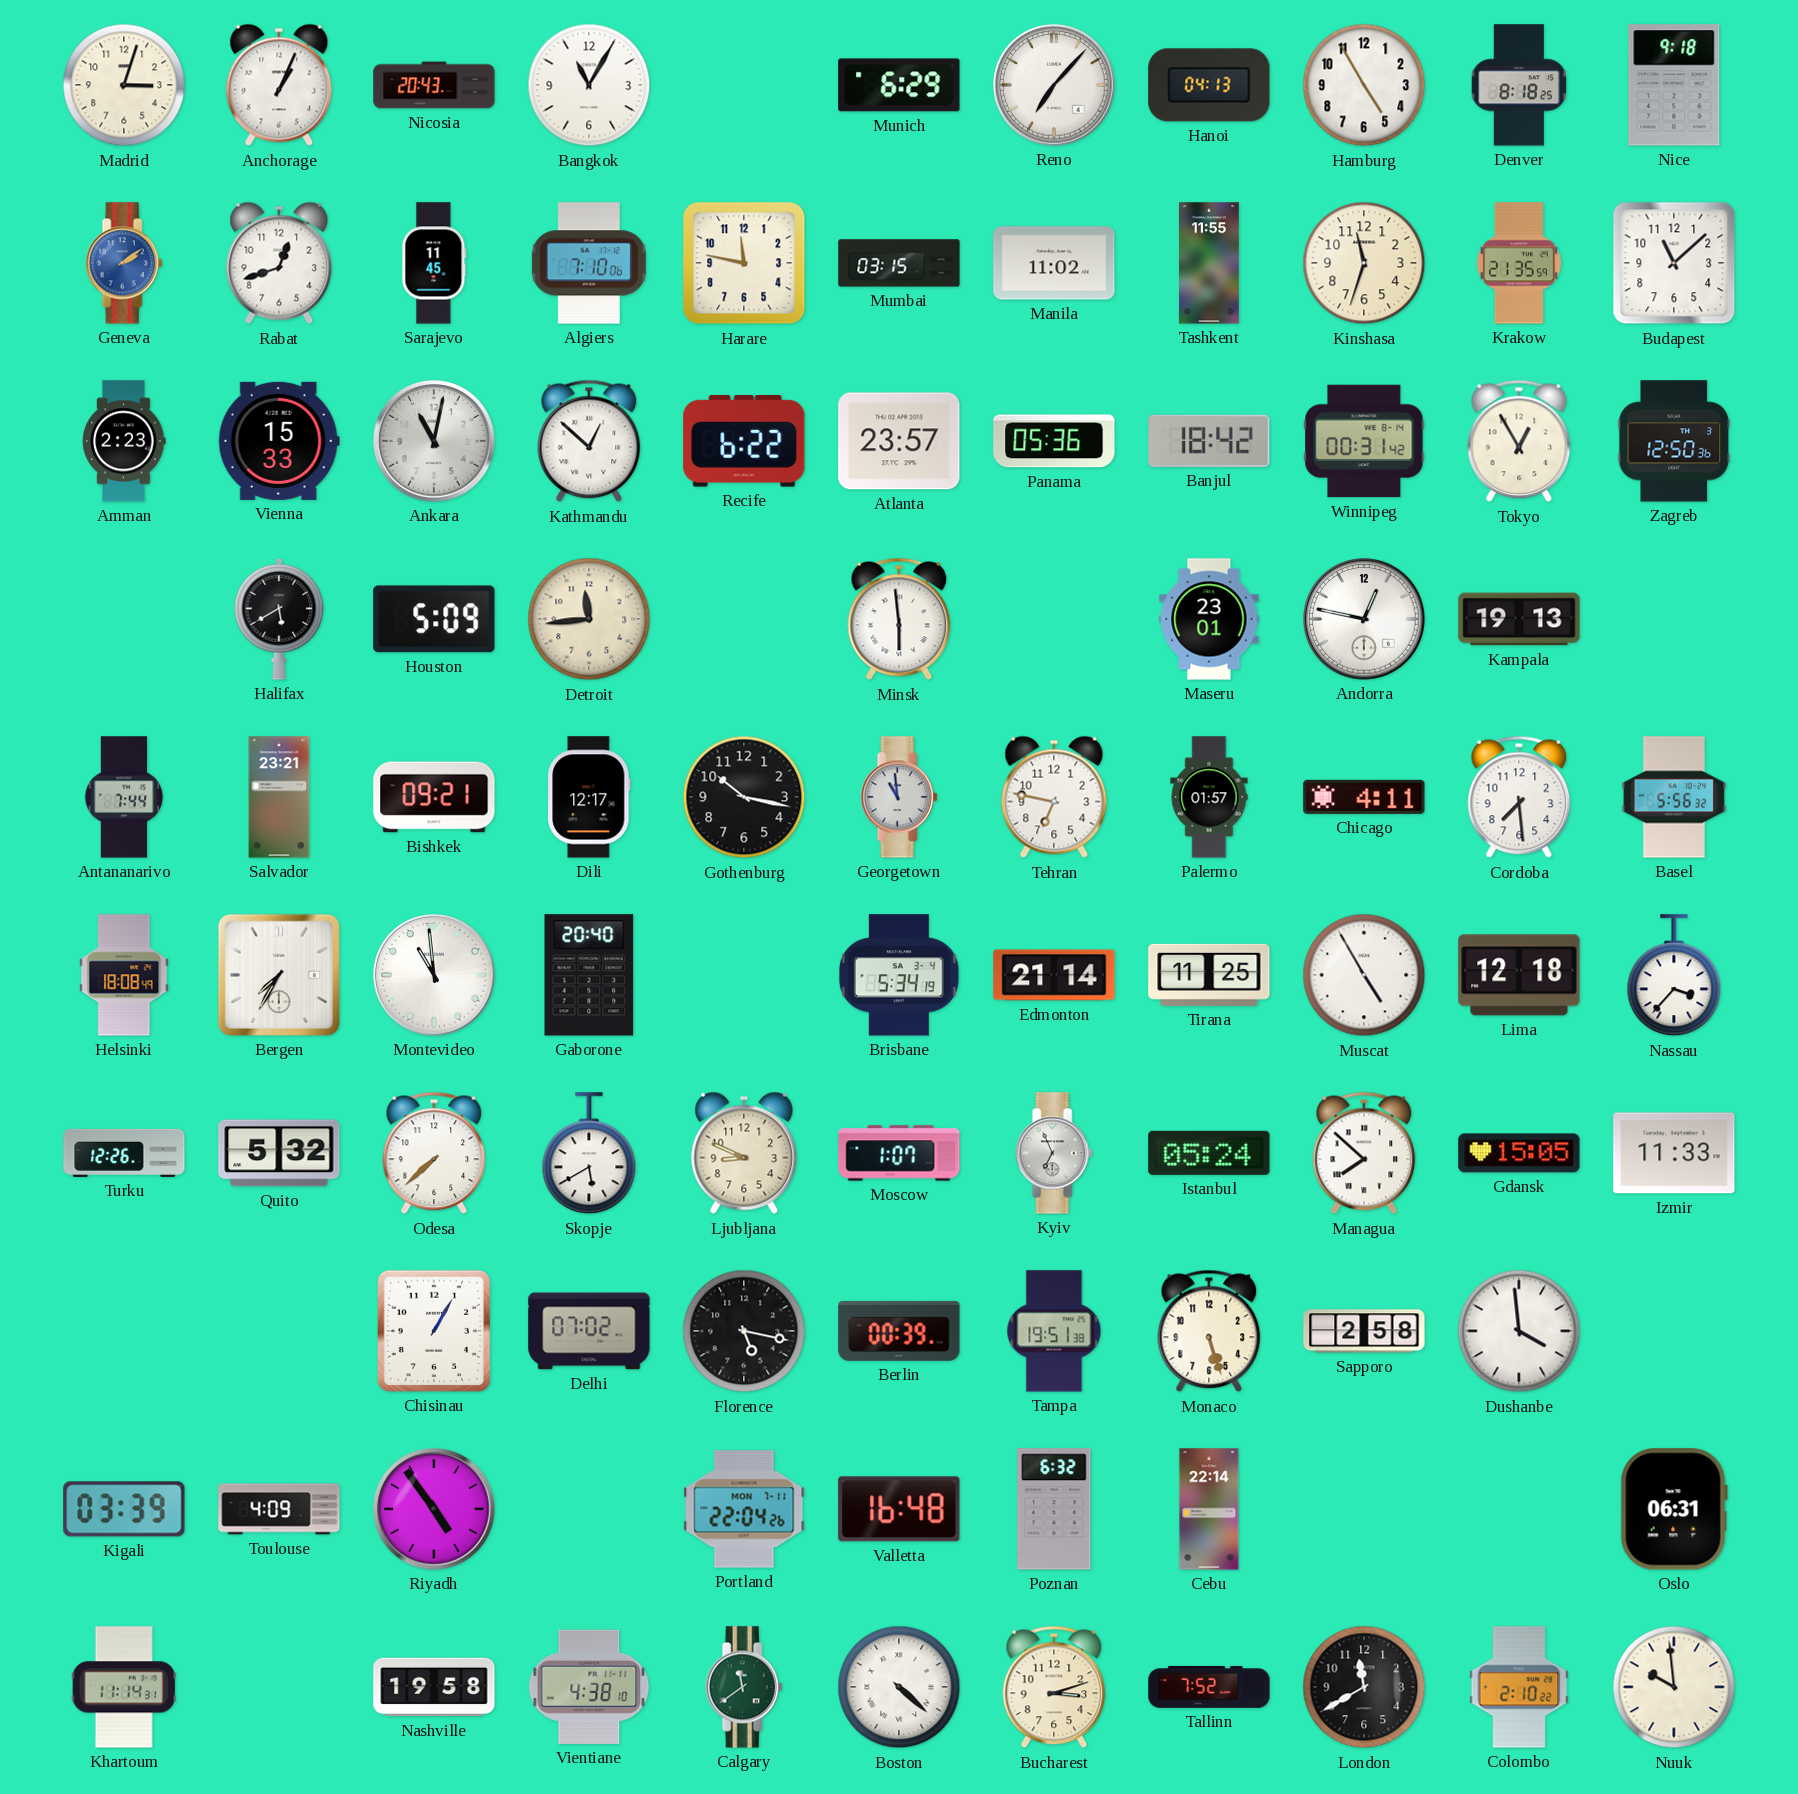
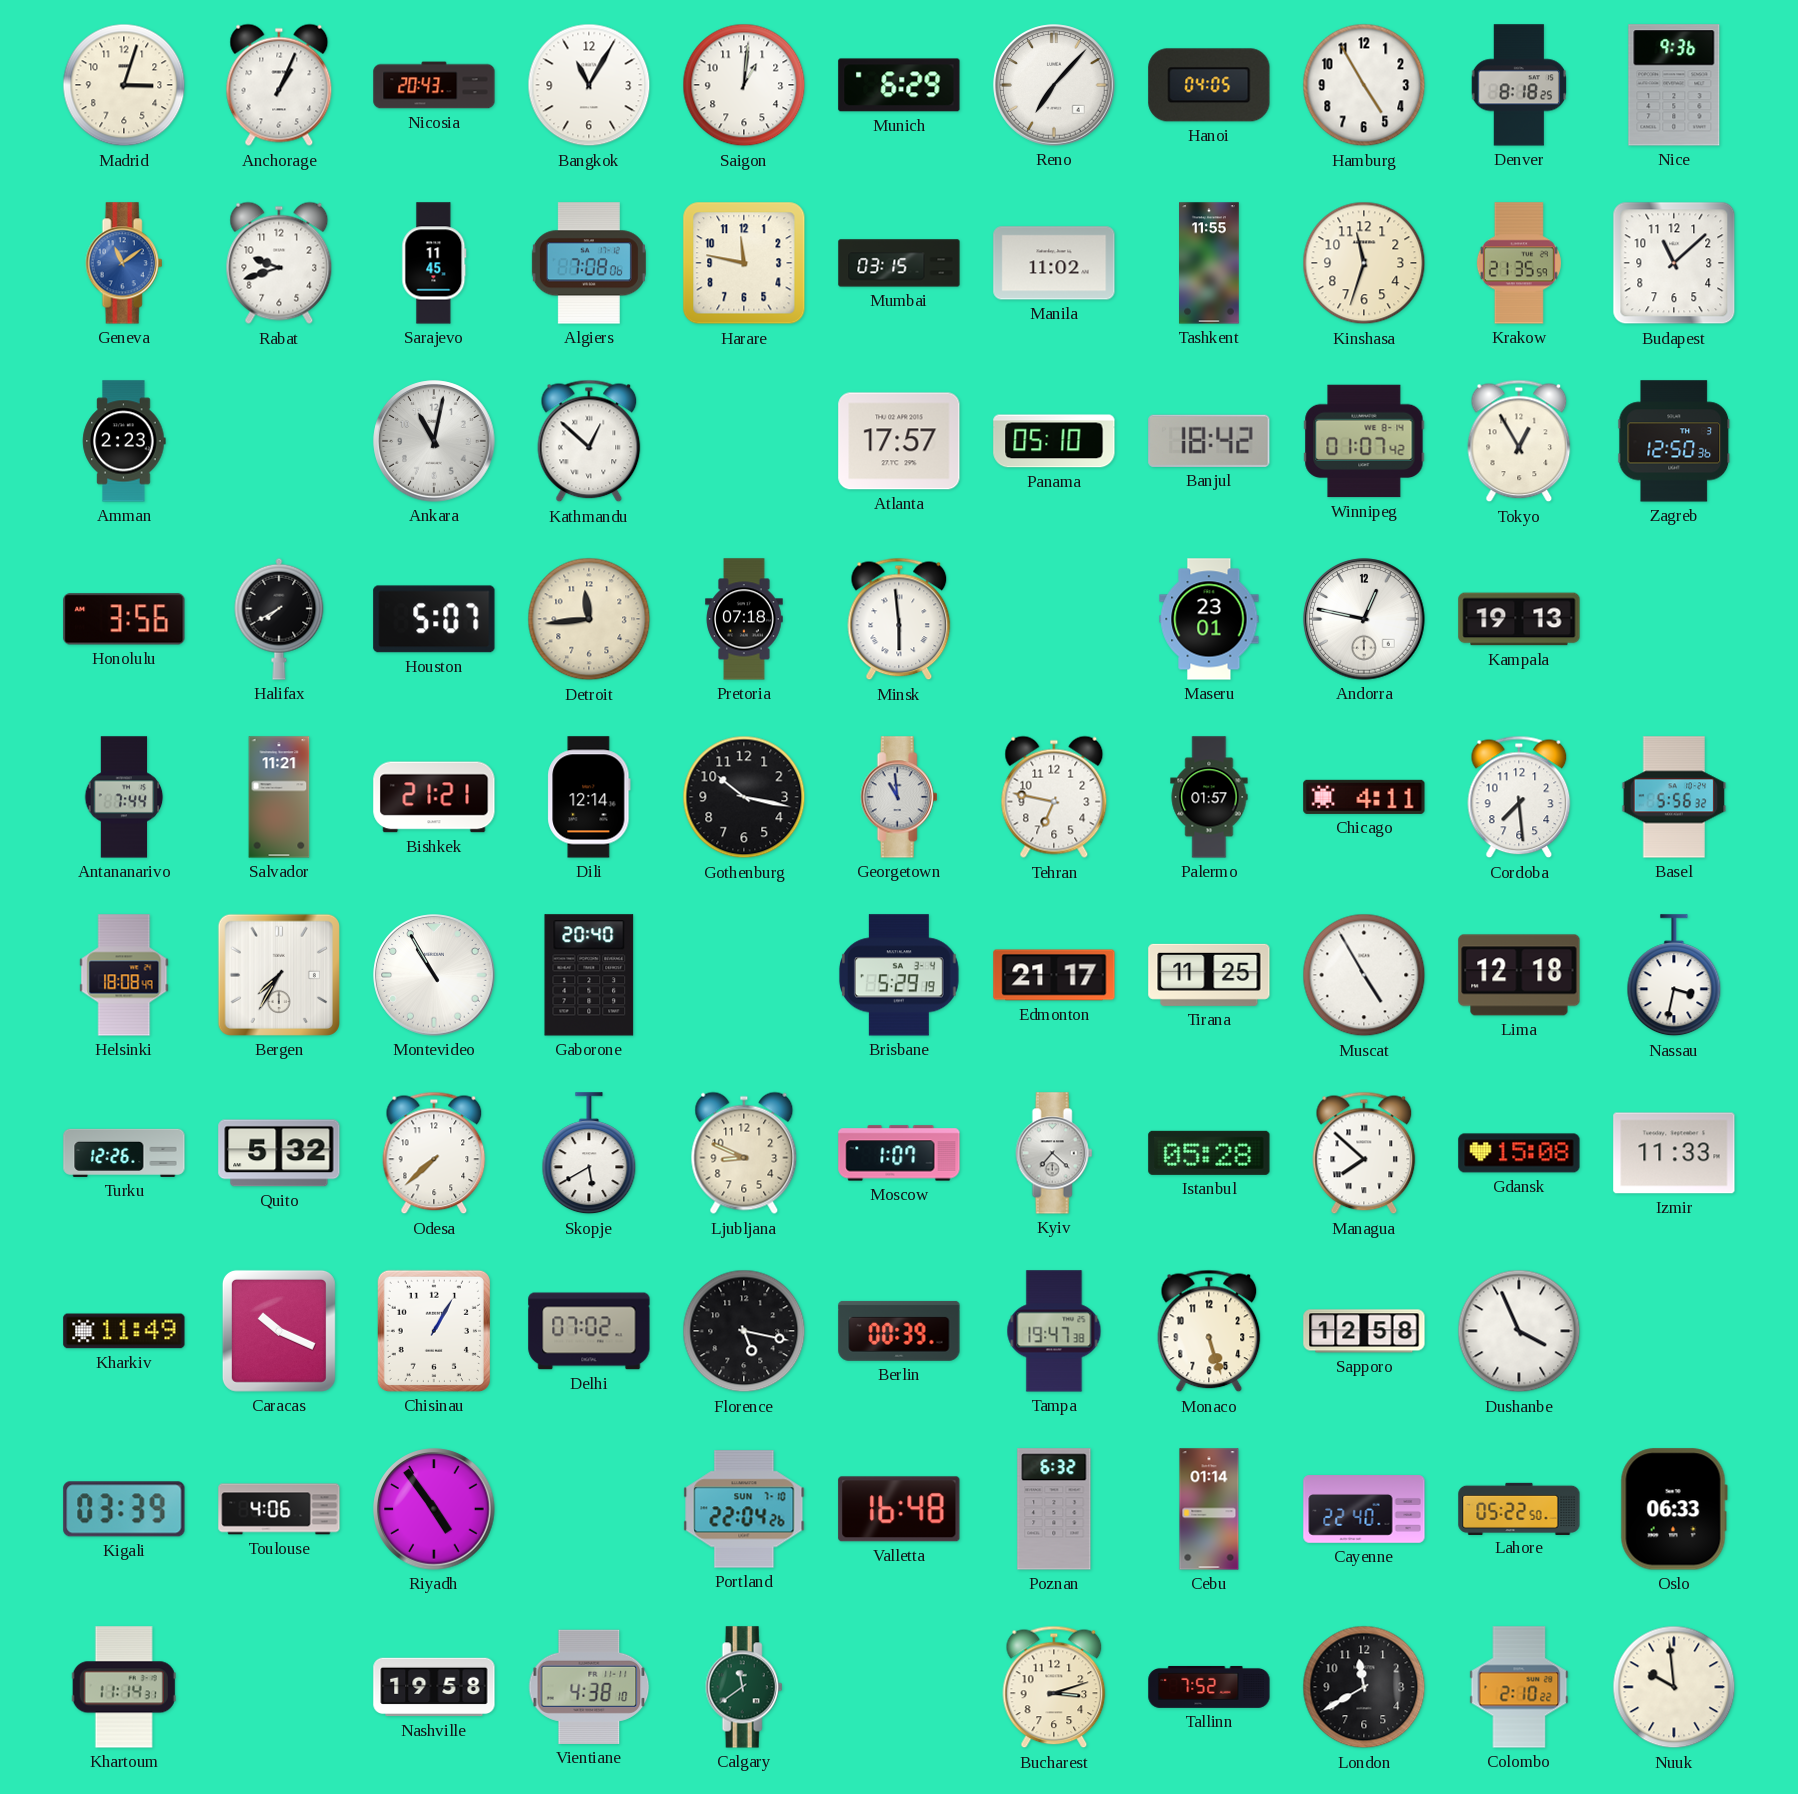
Saigon: none -> 1:01
Hanoi: 04:13 -> 04:05
Nice: 9:18 -> 9:36
Geneva: 2:09 -> 11:09
Rabat: 12:42 -> 9:42
Algiers: 7:10 -> 7:08
Vienna: 15:33 -> none
Recife: 6:22 -> none
Atlanta: 23:57 -> 17:57
Panama: 05:36 -> 05:10
Winnipeg: 00:31 -> 01:07
Honolulu: none -> 3:56
Halifax: 5:40 -> 7:40
Houston: 5:09 -> 5:07
Pretoria: none -> 07:18
Salvador: 23:21 -> 11:21
Bishkek: 09:21 -> 21:21
Dili: 12:17 -> 12:14
Montevideo: 10:59 -> 10:55
Brisbane: 5:34 -> 5:29
Edmonton: 21:14 -> 21:17
Nassau: 3:37 -> 3:32
Kyiv: 6:56 -> 7:22
Istanbul: 05:24 -> 05:28
Gdansk: 15:05 -> 15:08
Kharkiv: none -> 11:49
Caracas: none -> 10:19
Tampa: 19:51 -> 19:47
Sapporo: 2:58 -> 12:58
Dushanbe: 3:59 -> 3:56
Toulouse: 4:09 -> 4:06
Portland date: MON 7-11 -> SUN 7-10
Cebu: 22:14 -> 01:14
Cayenne: none -> 22:40
Lahore: none -> 05:22
Oslo: 06:31 -> 06:33
Boston: 4:22 -> none
